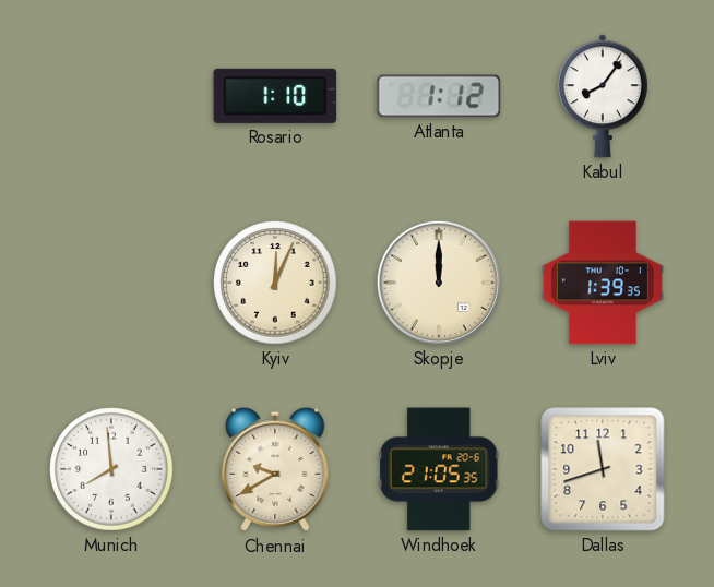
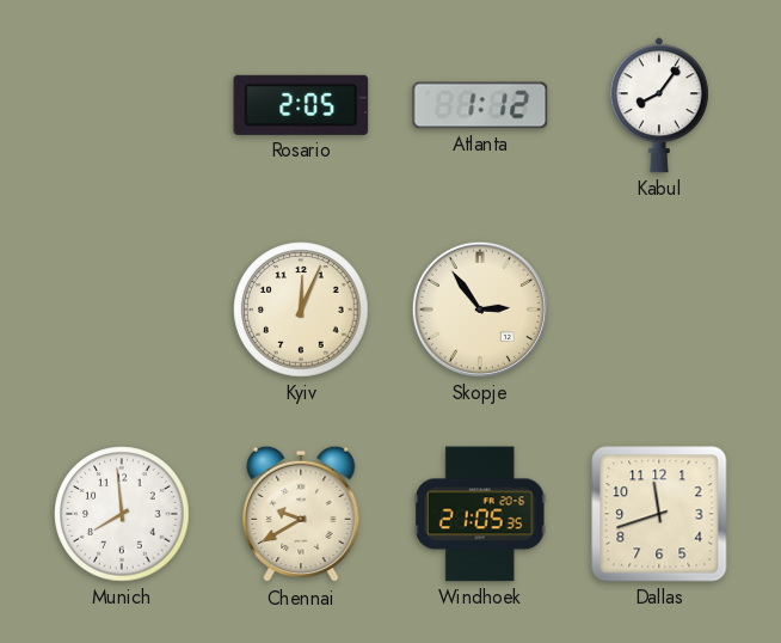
Rosario: 1:10 -> 2:05
Skopje: 12:00 -> 2:54
Lviv: 1:39 -> none
